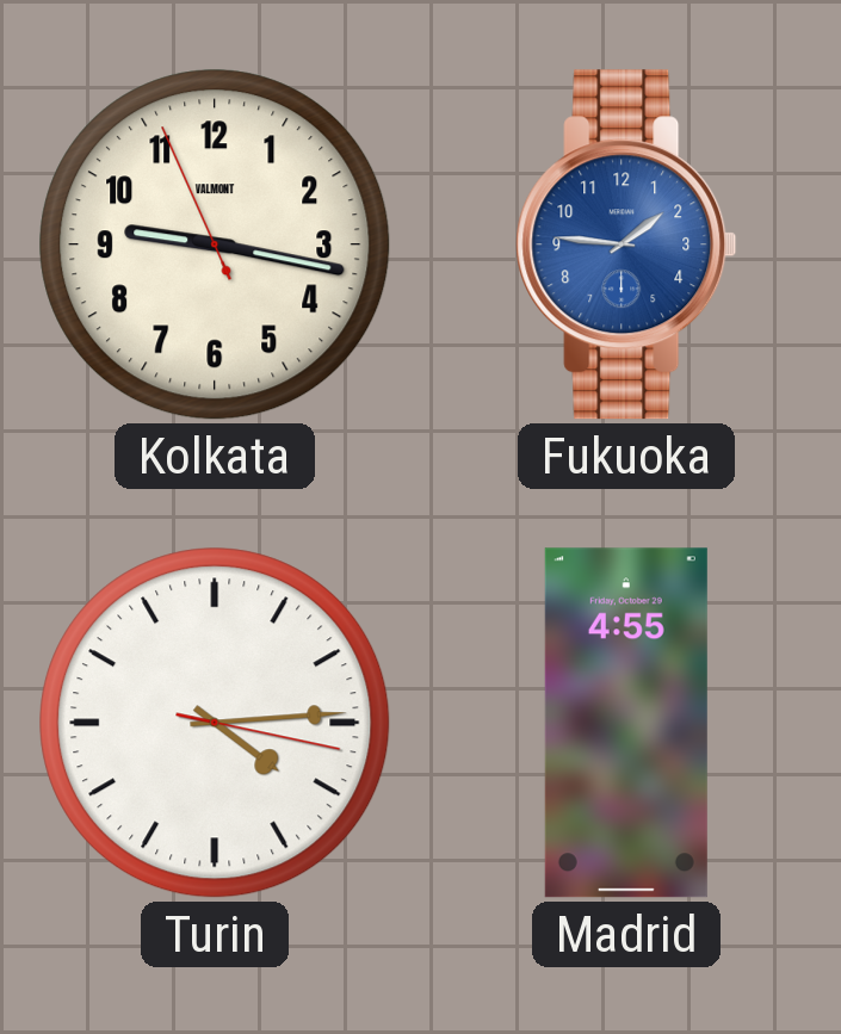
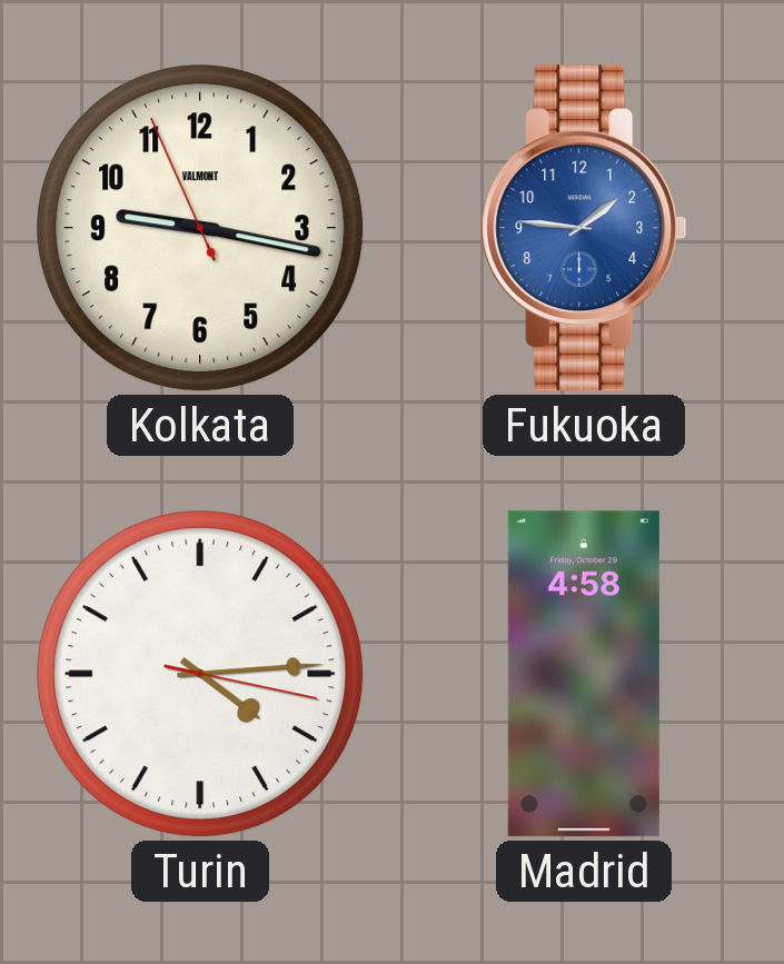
Madrid: 4:55 -> 4:58
